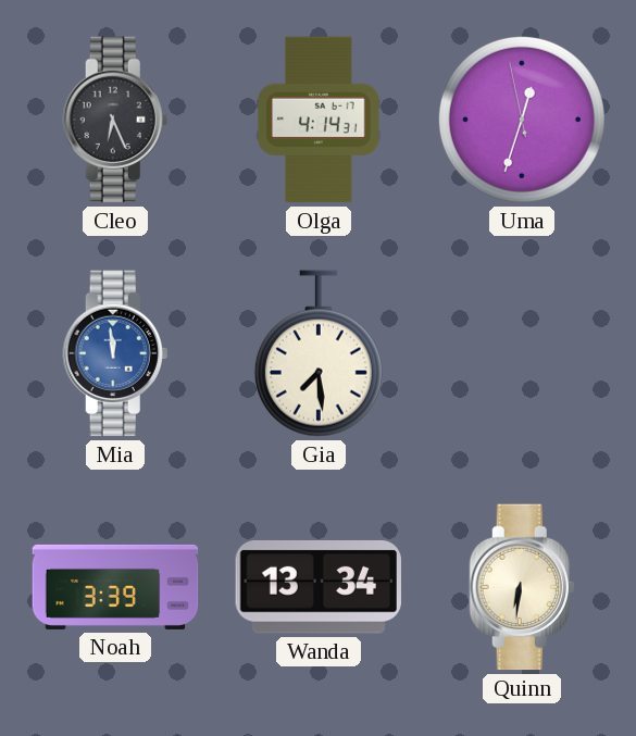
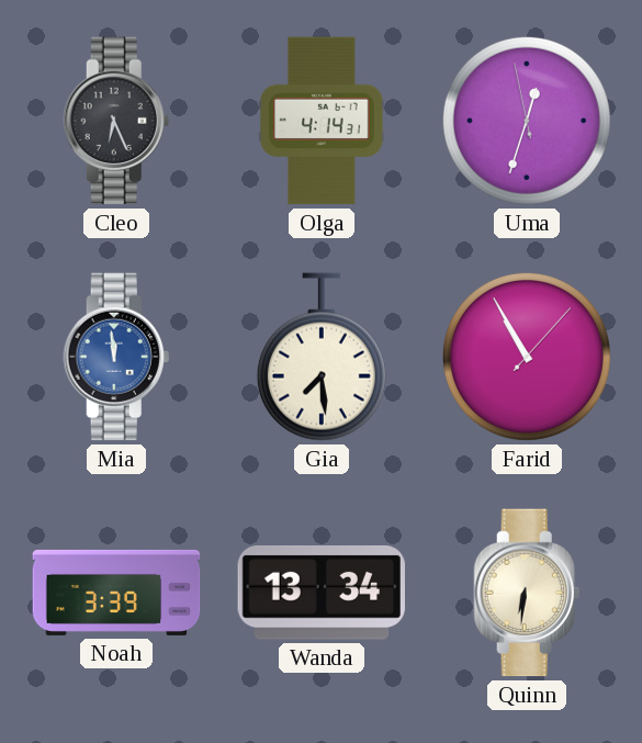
Farid: none -> 10:55
